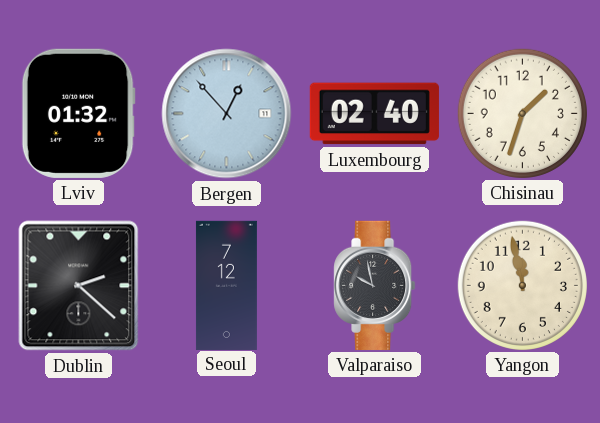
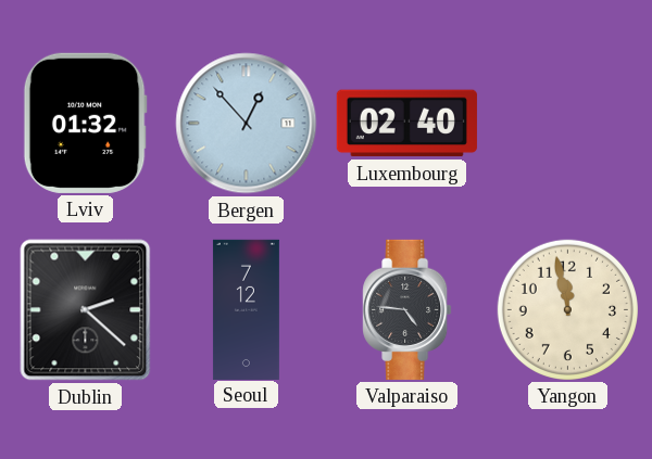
Chisinau: 1:33 -> none
Valparaiso: 9:58 -> 4:46
